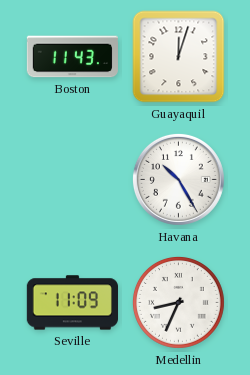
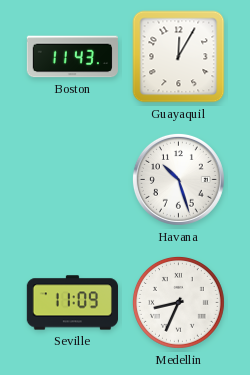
Guayaquil: 12:03 -> 12:05
Havana: 10:25 -> 10:27
